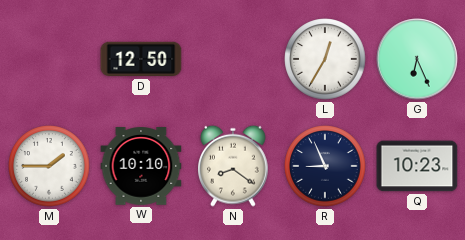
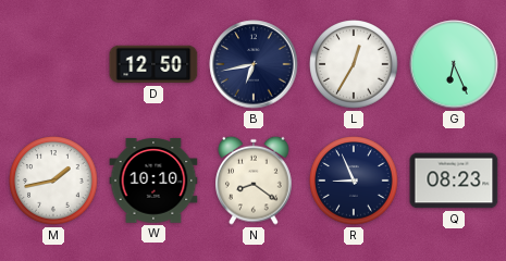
B: none -> 6:43
M: 1:45 -> 1:43
Q: 10:23 -> 08:23
